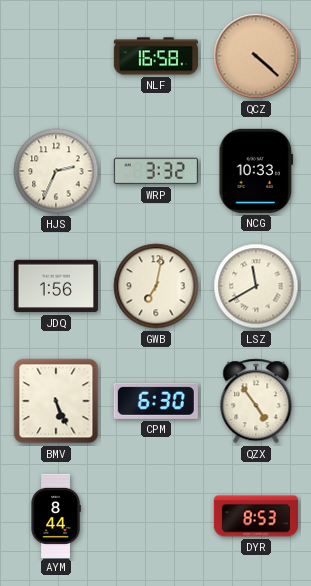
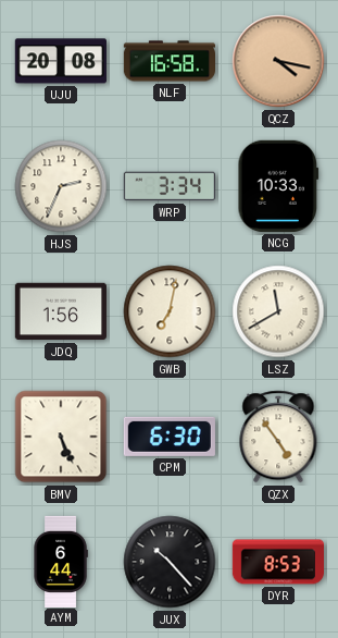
UJU: none -> 20:08
QCZ: 4:22 -> 4:17
WRP: 3:32 -> 3:34
AYM: 8:44 -> 6:44
JUX: none -> 10:23
